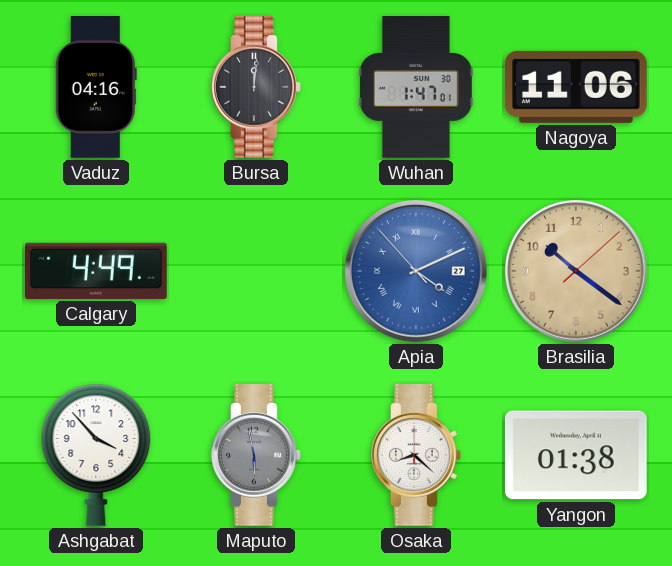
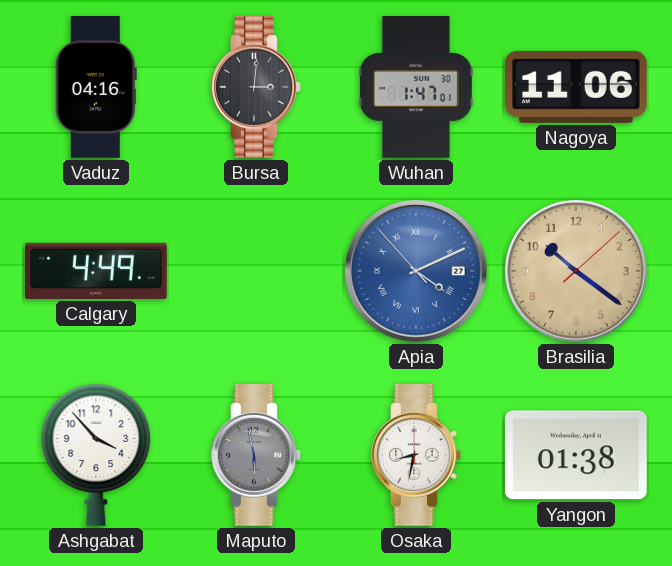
Bursa: 12:01 -> 3:01
Osaka: 8:22 -> 8:32
